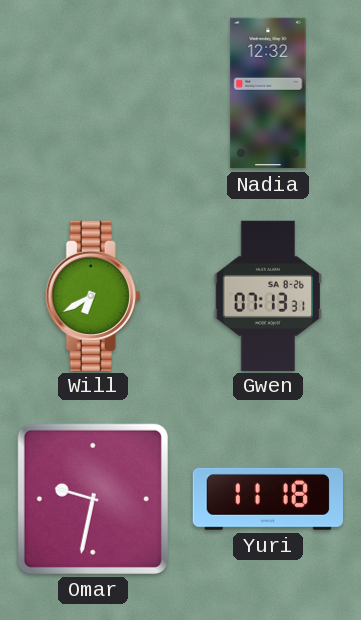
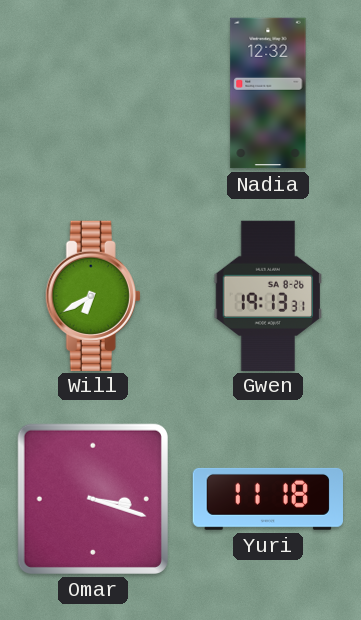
Gwen: 07:13 -> 19:13
Omar: 9:32 -> 3:18
